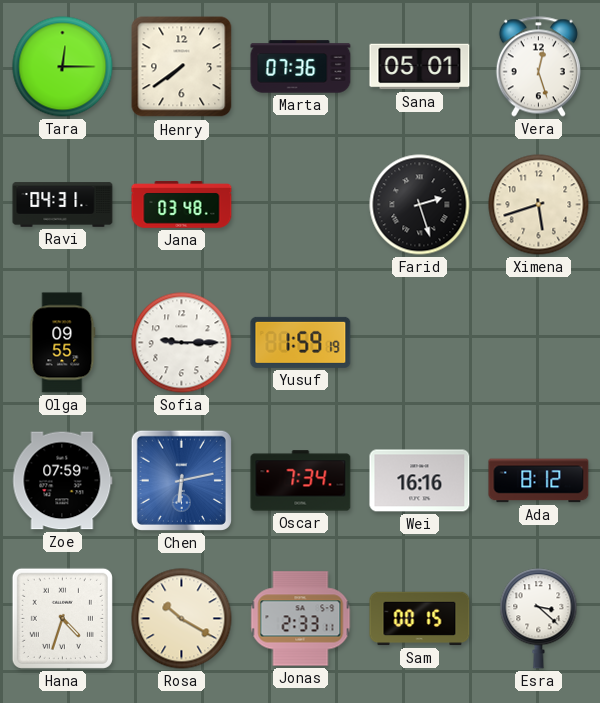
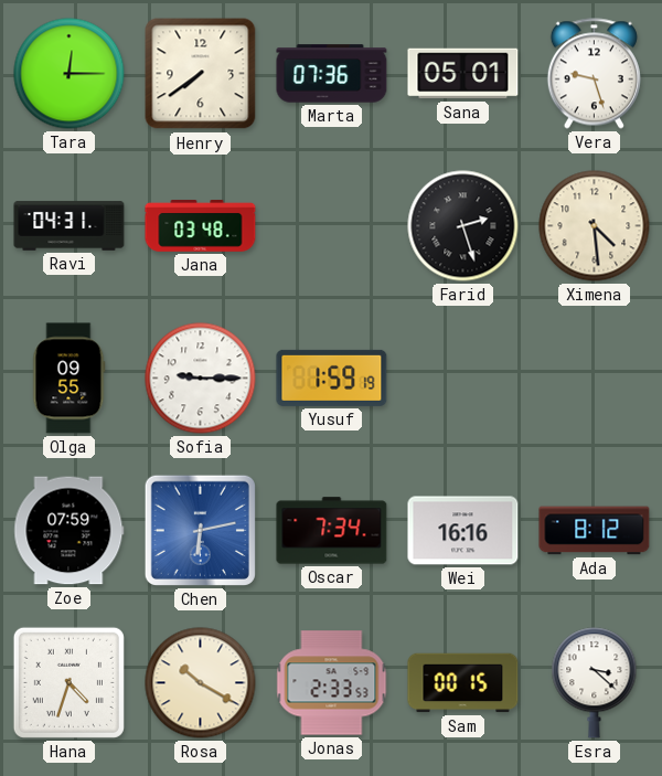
Vera: 12:27 -> 9:27
Ximena: 5:42 -> 4:29
Jonas: 2:33:11 -> 2:33:53
